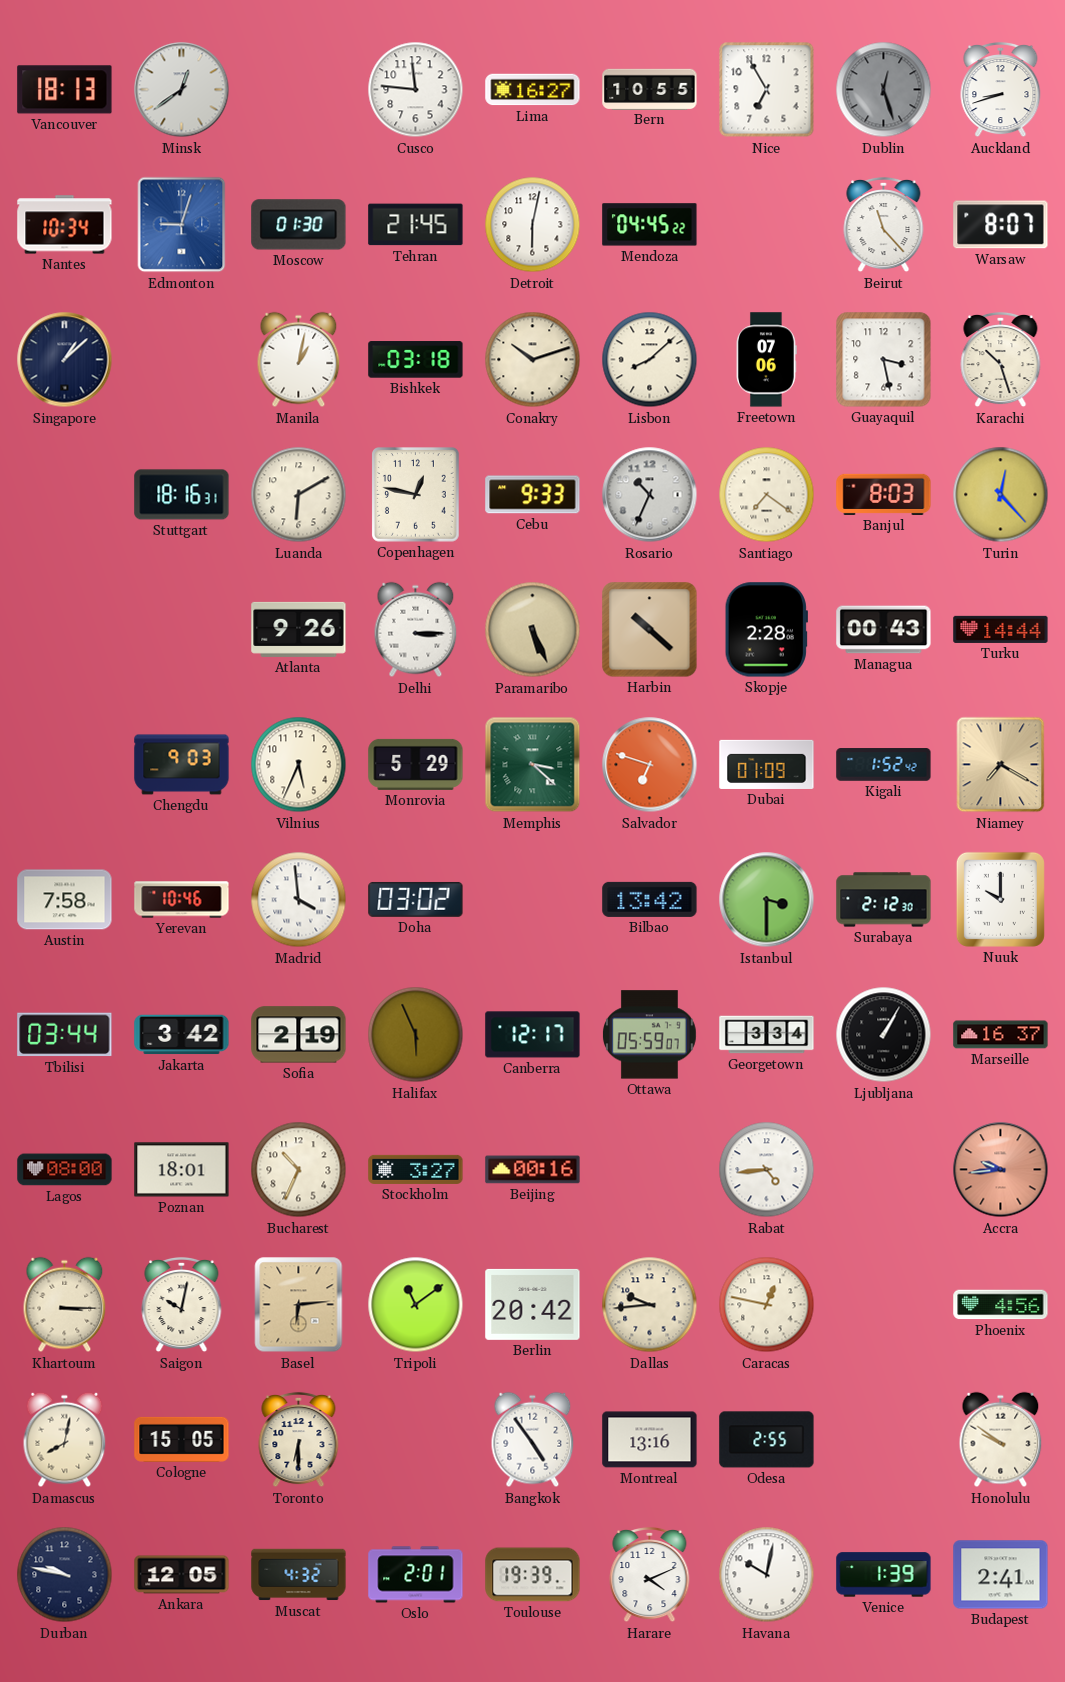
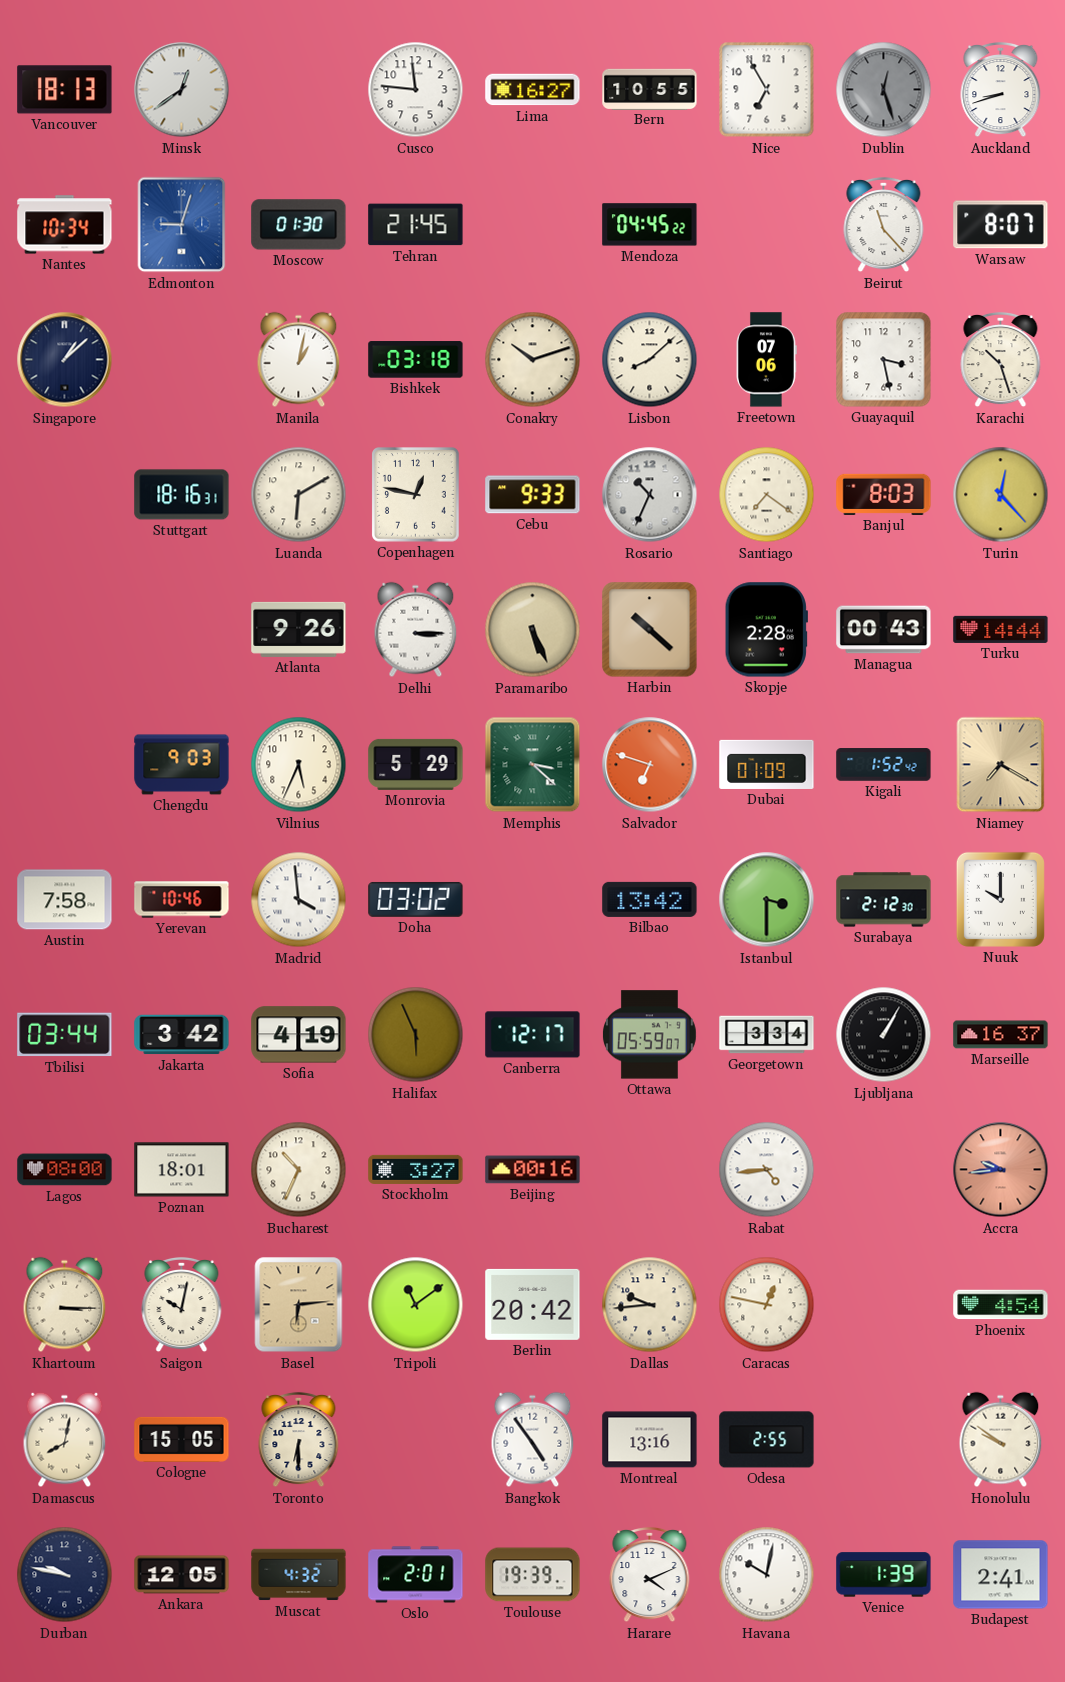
Detroit: 6:02 -> none
Sofia: 2:19 -> 4:19
Phoenix: 4:56 -> 4:54
